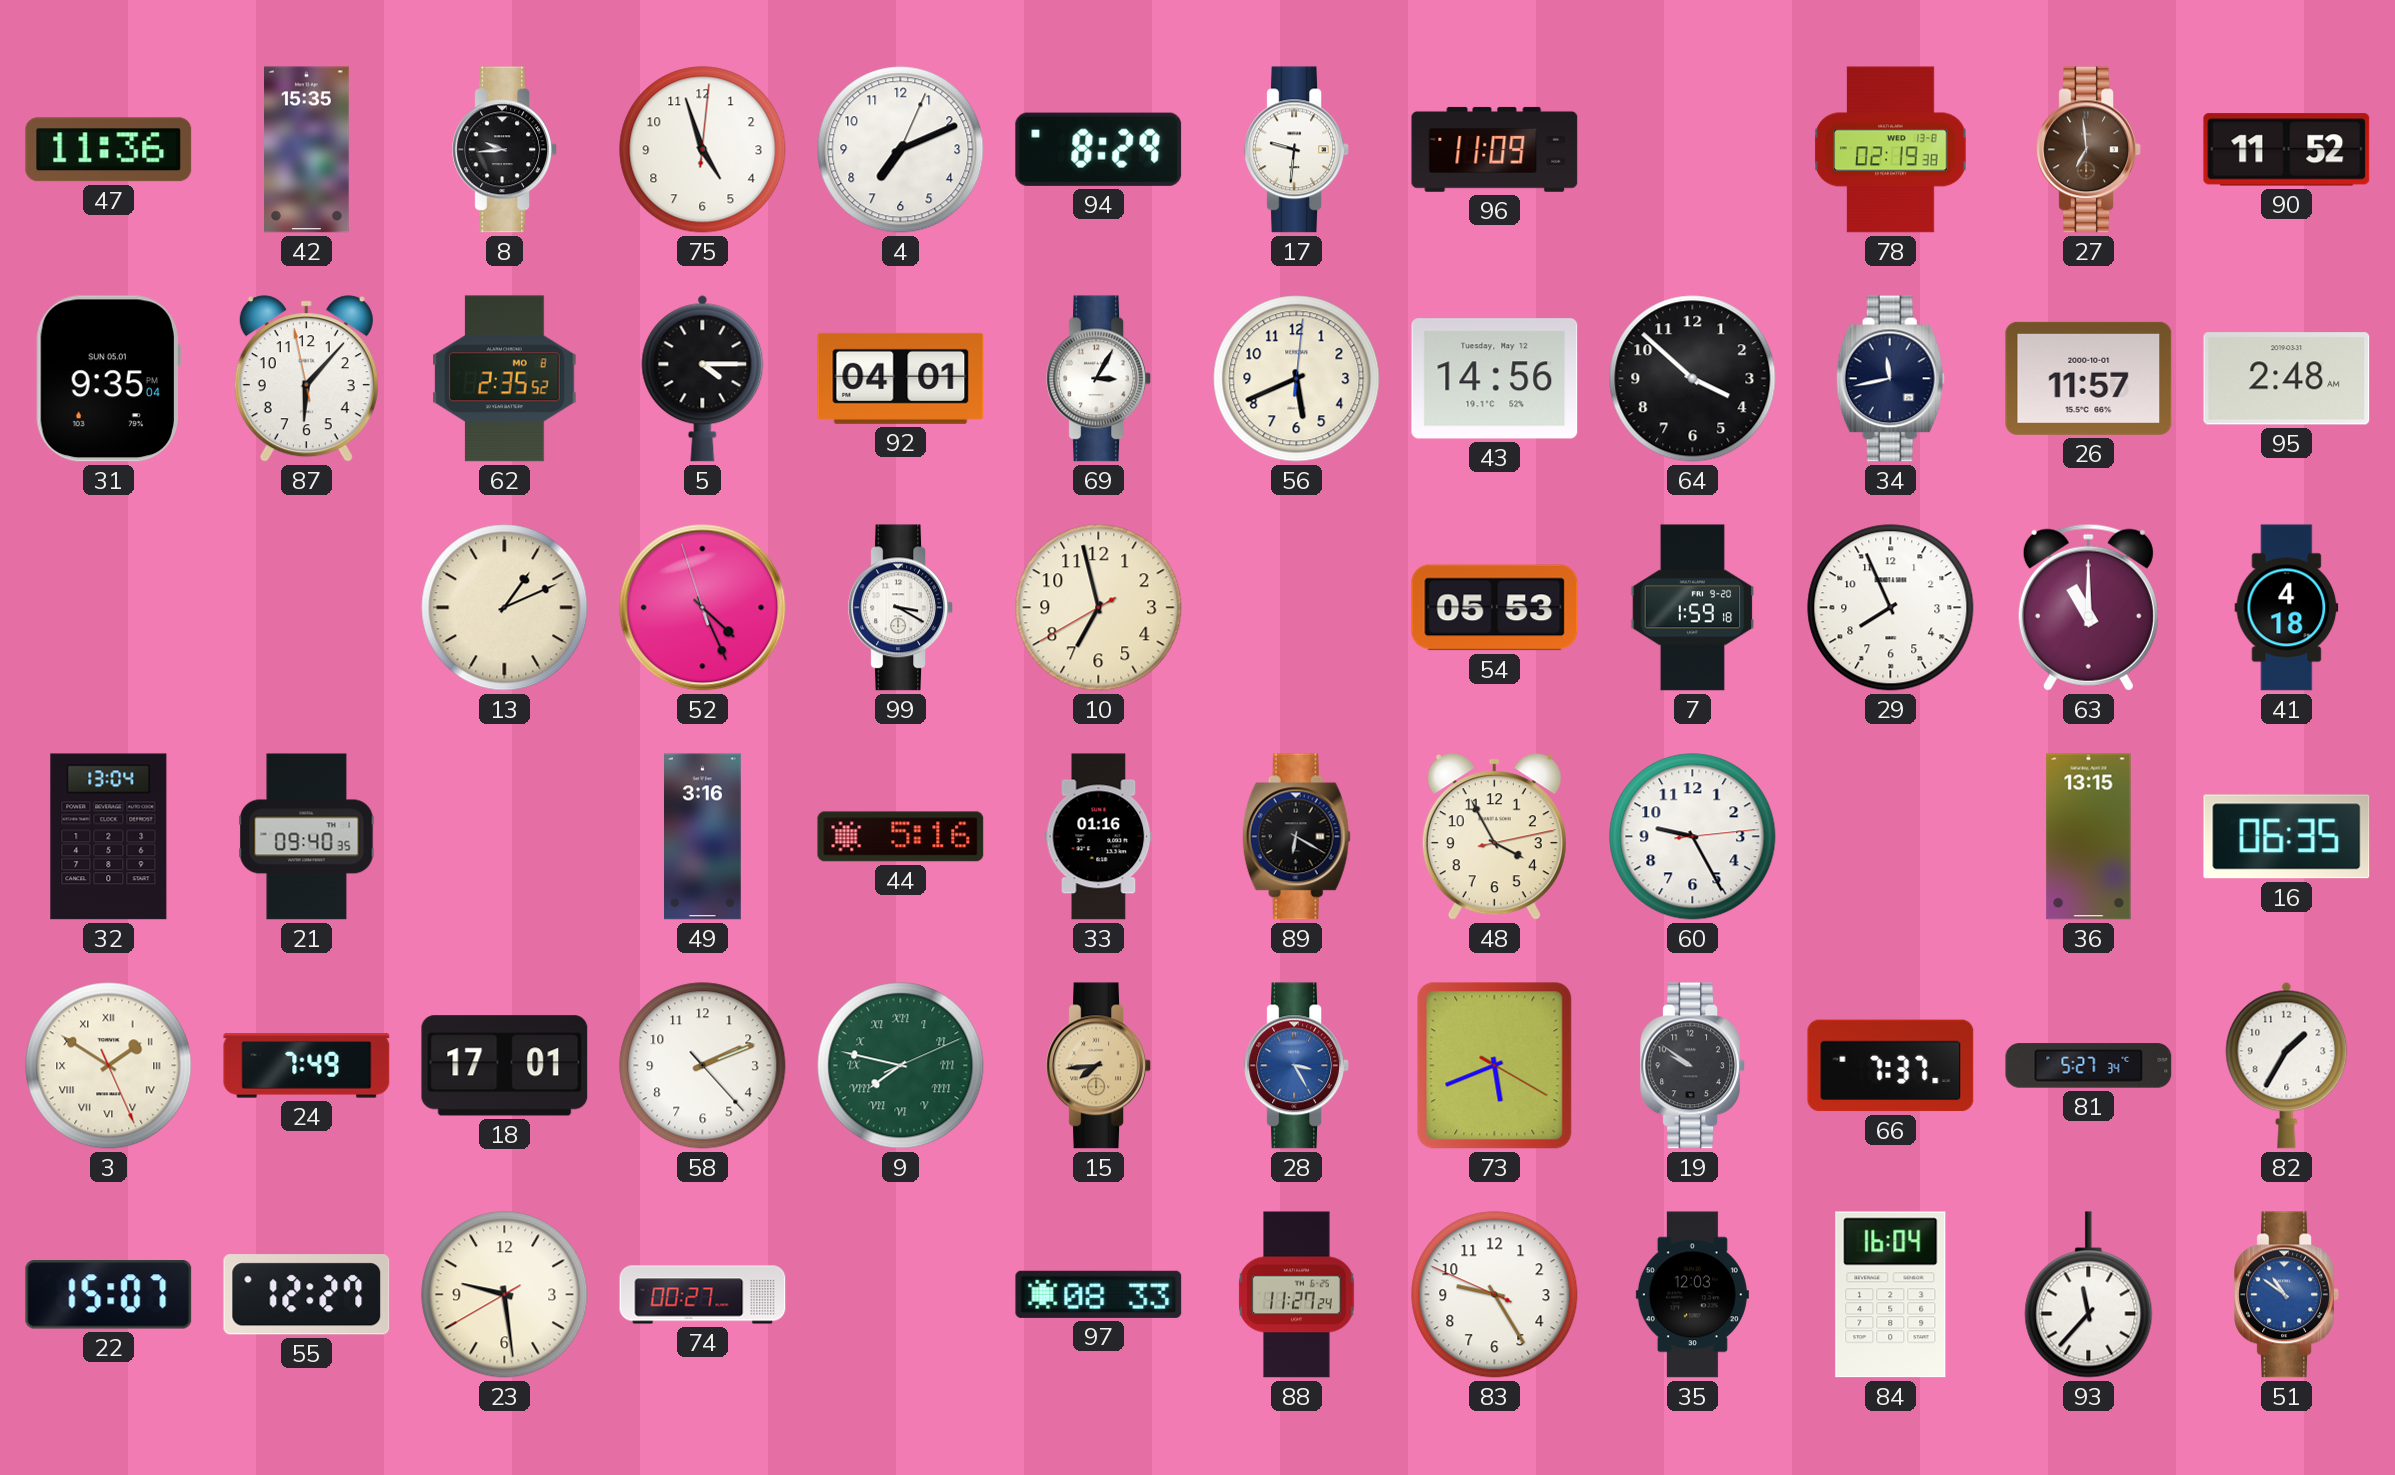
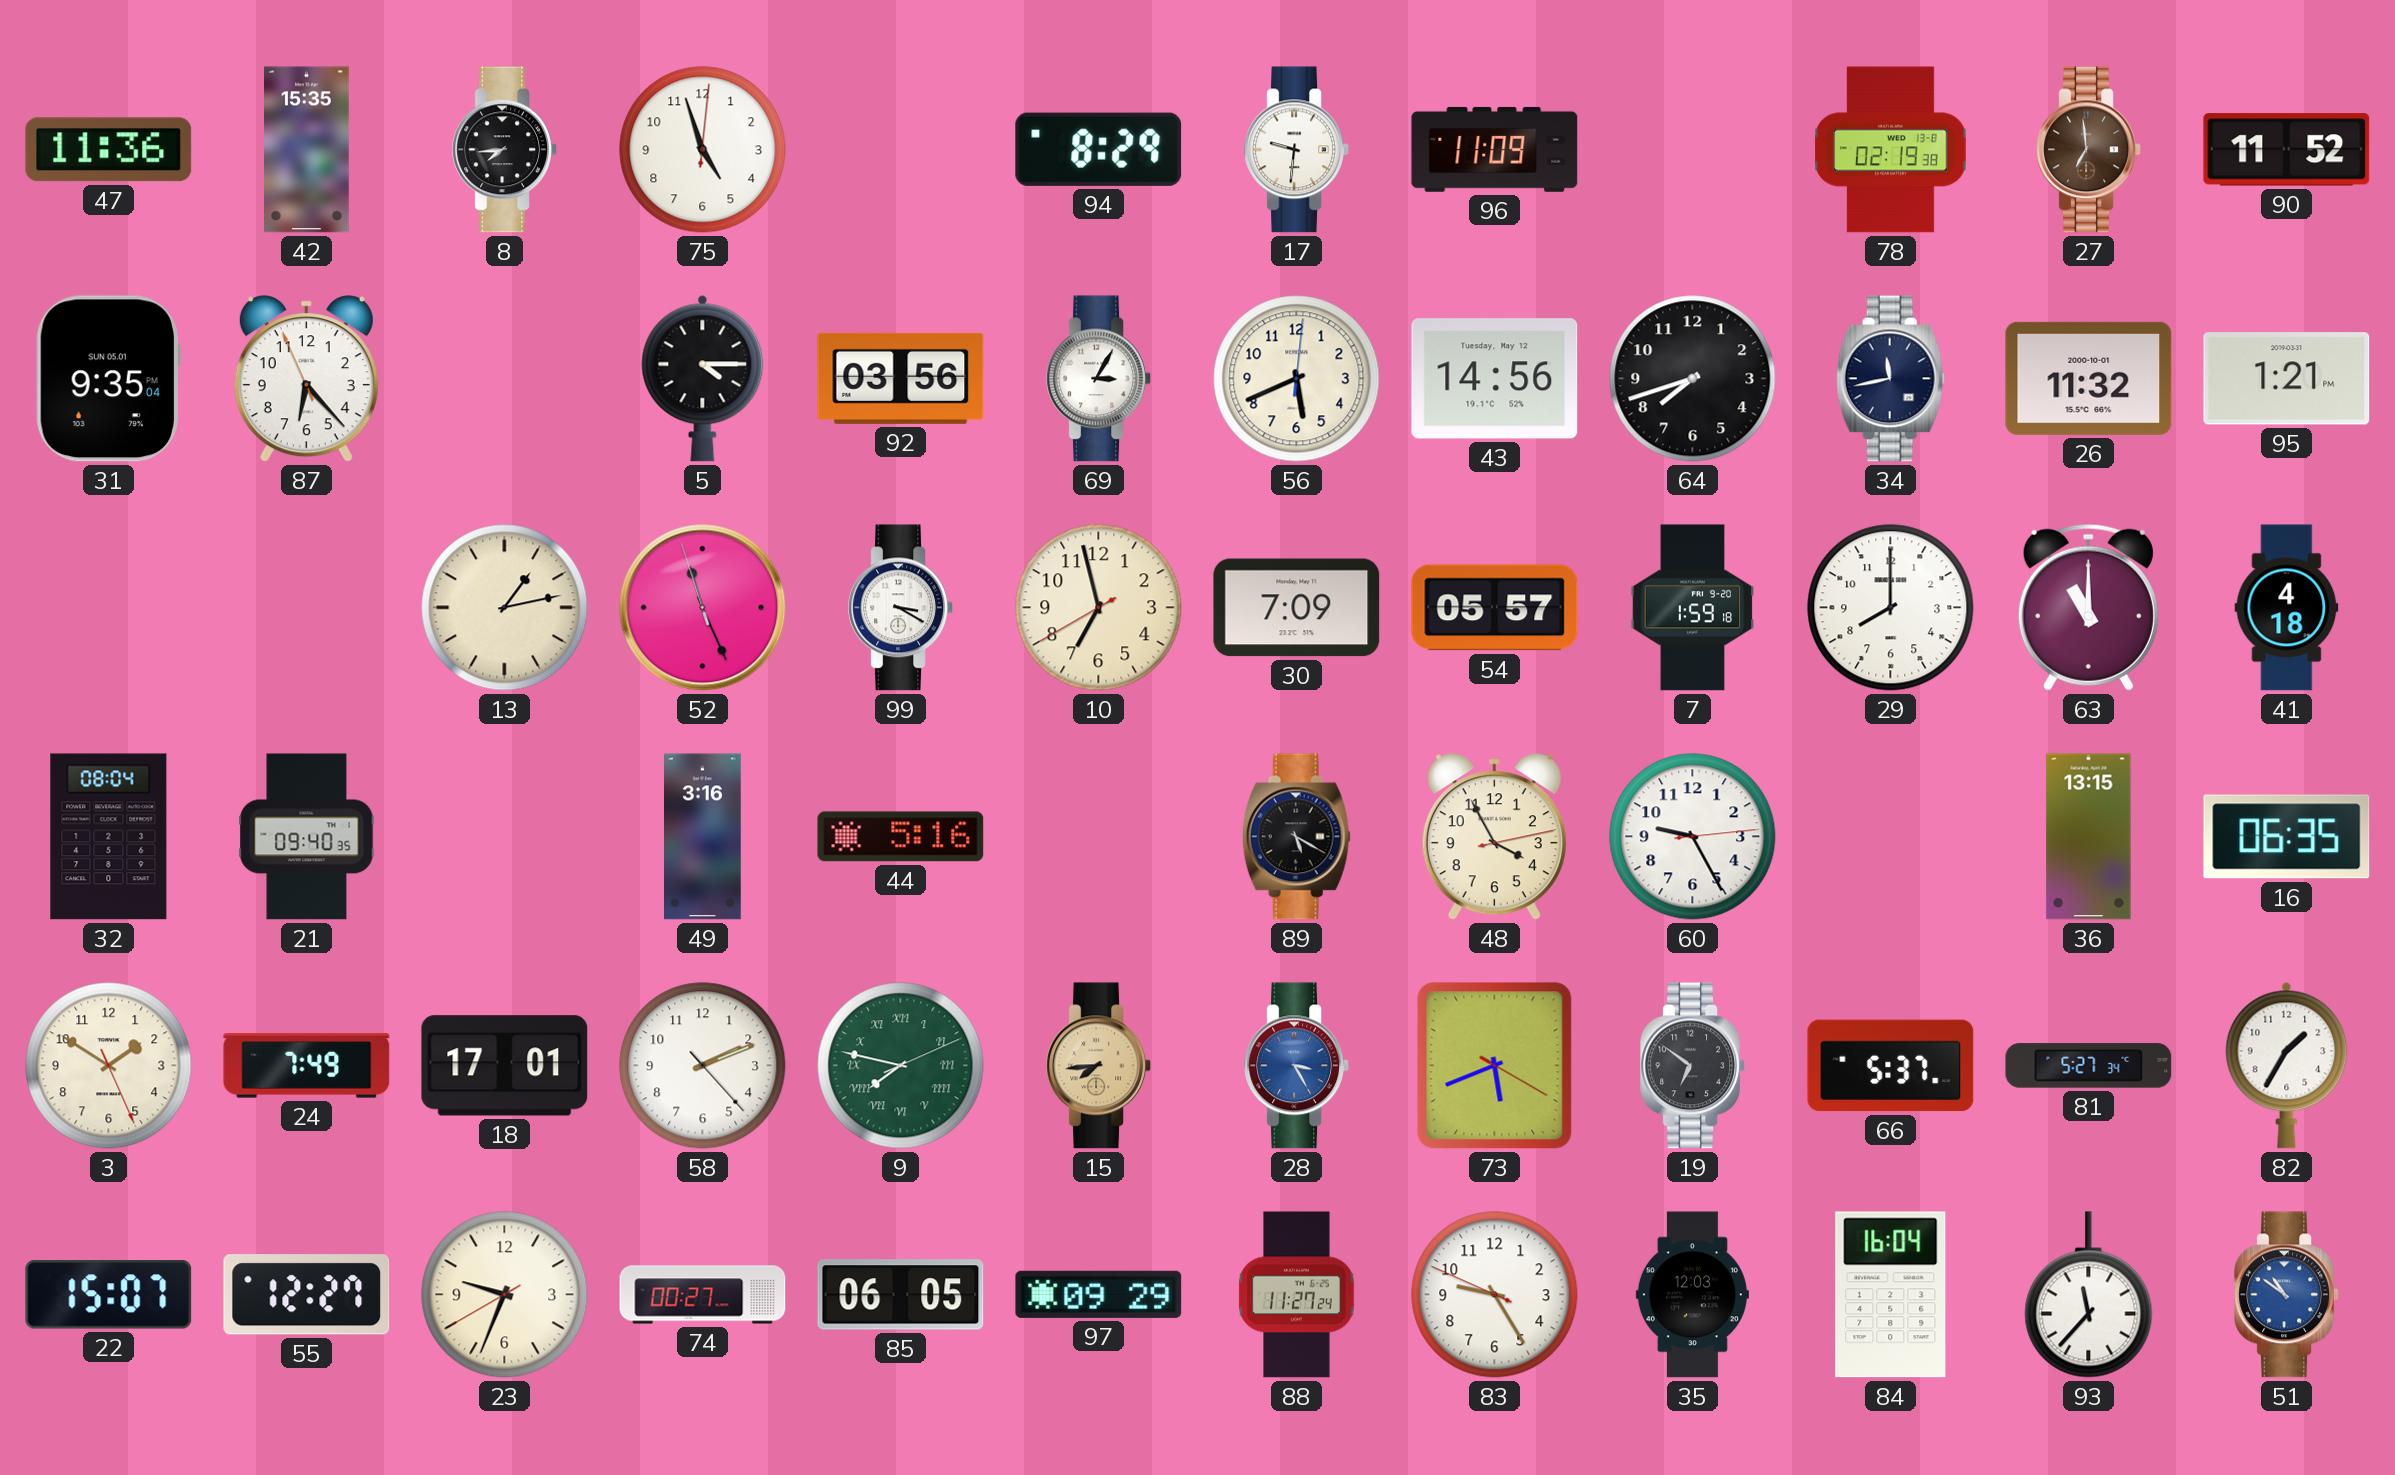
8: 9:44 -> 7:44
4: 7:11 -> none
87: 6:06 -> 6:22
62: 2:35 -> none
92: 04:01 -> 03:56
64: 3:52 -> 7:42
26: 11:57 -> 11:32
95: 2:48 -> 1:21
13: 1:11 -> 1:13
52: 4:25 -> 11:25
30: none -> 7:09
54: 05:53 -> 05:57
29: 7:56 -> 8:00
32: 13:04 -> 08:04
33: 01:16 -> none
89: 6:20 -> 5:20
3 numerals: Roman -> Arabic
19: 9:51 -> 6:51
66: 7:37 -> 5:37
23: 9:28 -> 9:33
85: none -> 06:05
97: 08:33 -> 09:29
